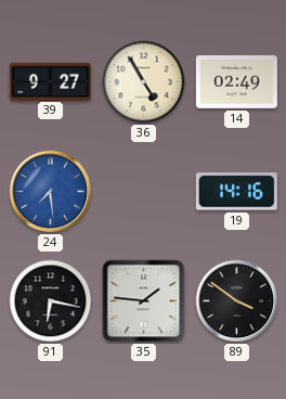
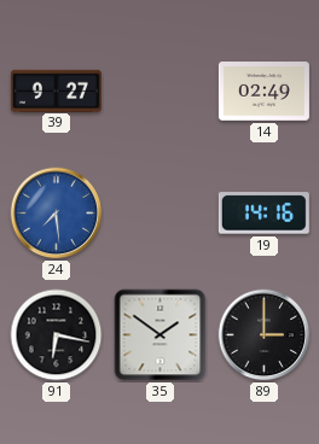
36: 4:55 -> none
35: 1:46 -> 1:51
89: 3:51 -> 3:00
